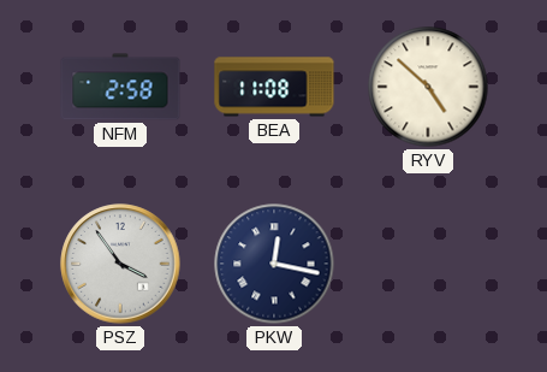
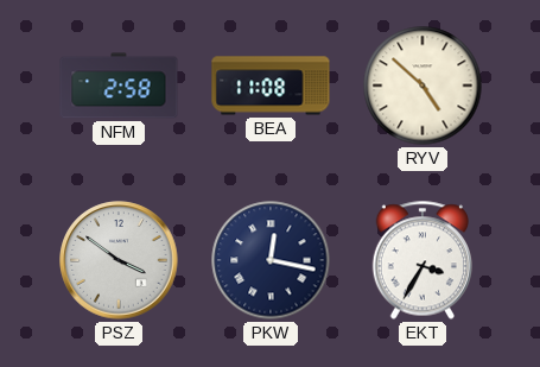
PSZ: 3:54 -> 3:51
EKT: none -> 3:35
